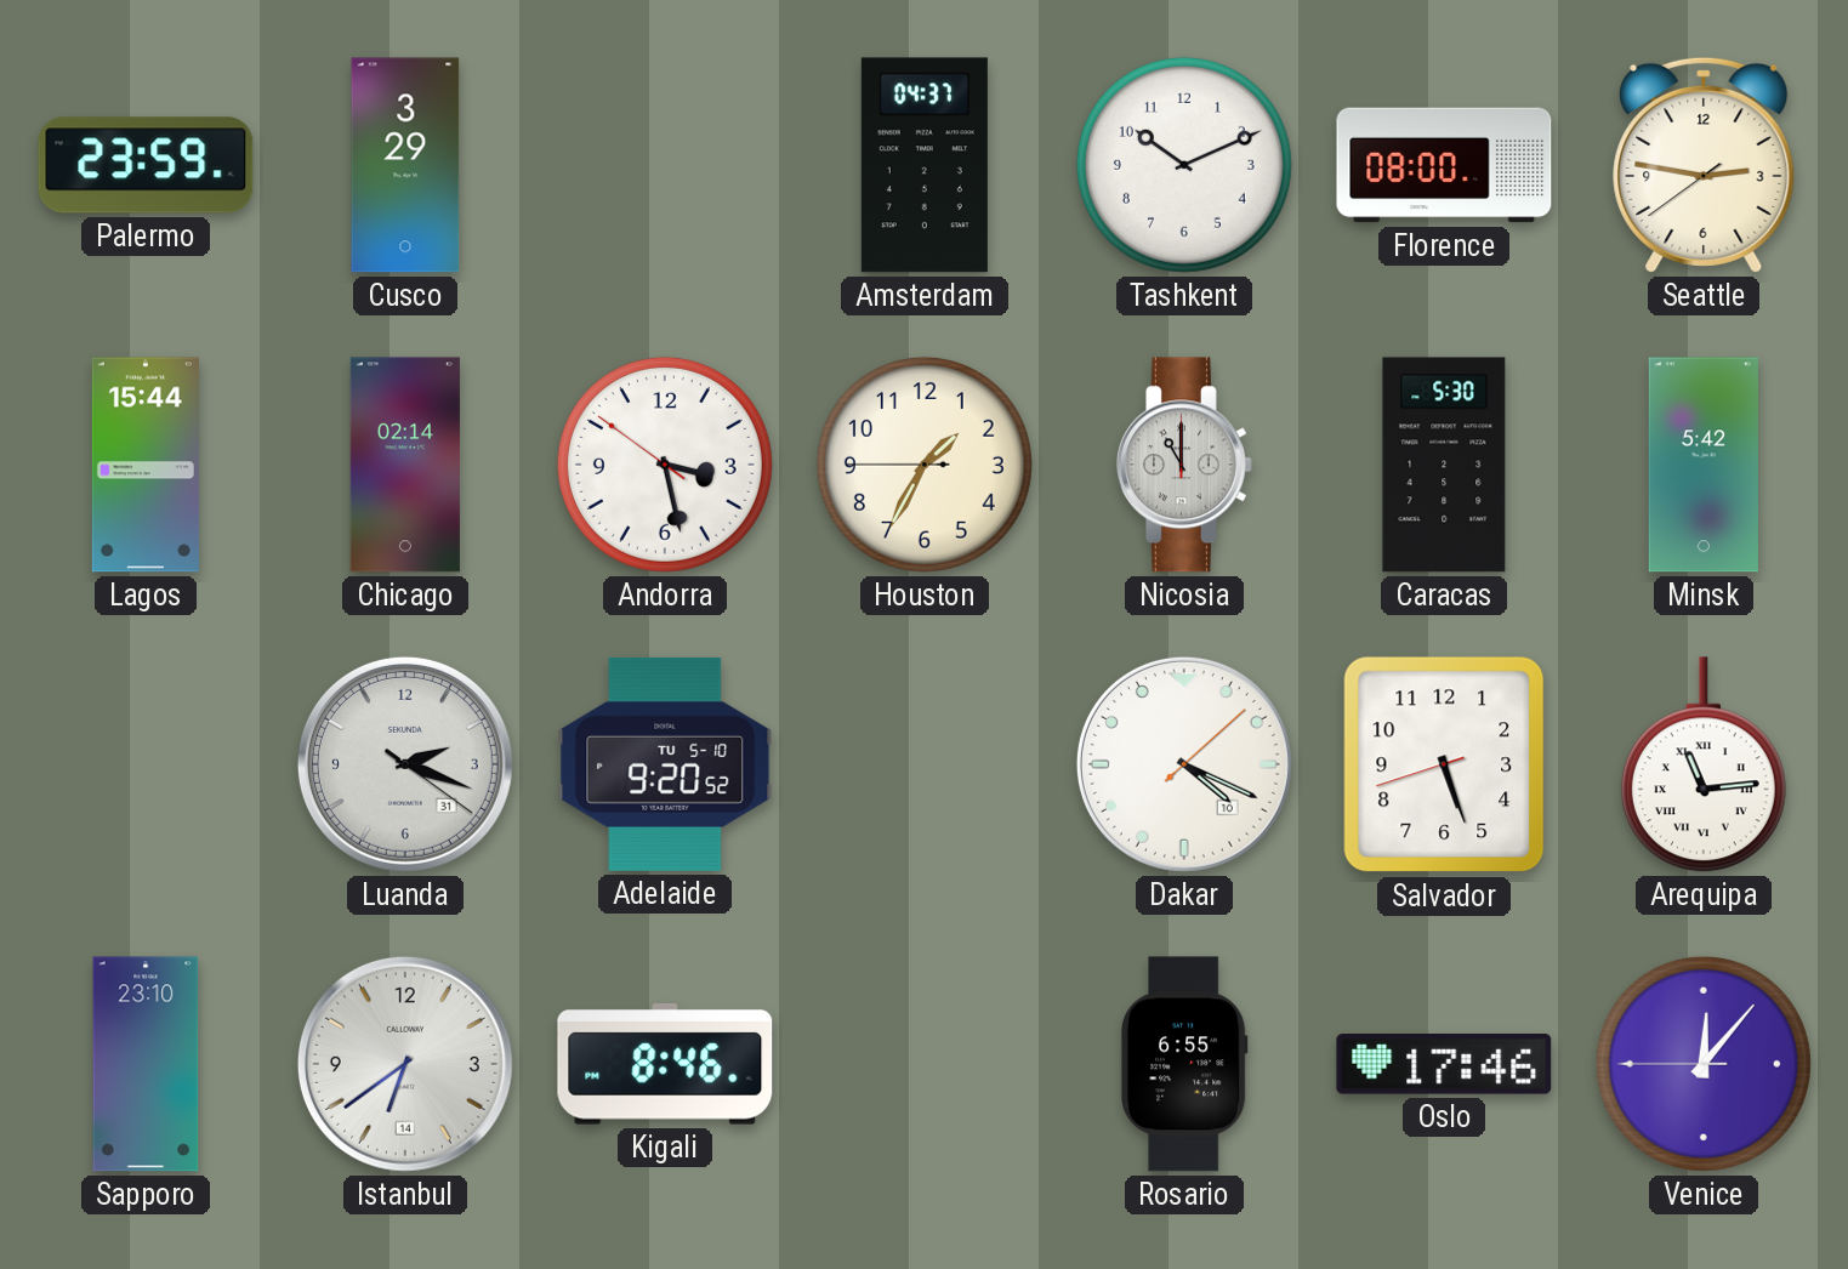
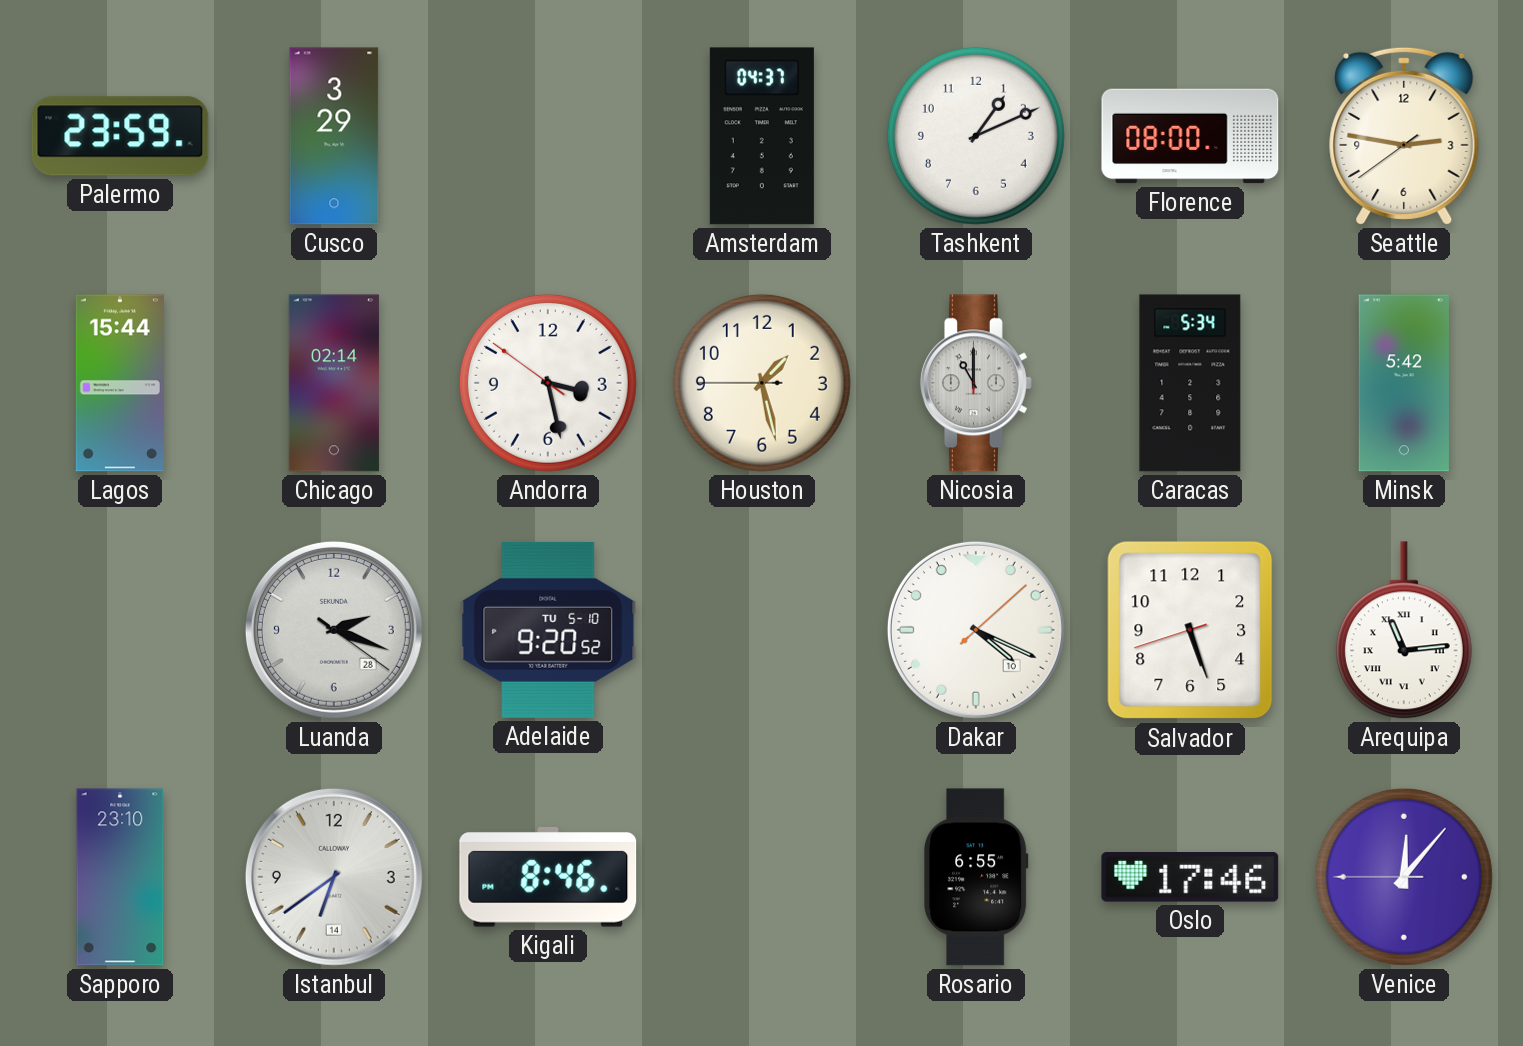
Tashkent: 10:11 -> 1:11
Houston: 1:34 -> 1:27
Caracas: 5:30 -> 5:34
Luanda date: 31 -> 28
